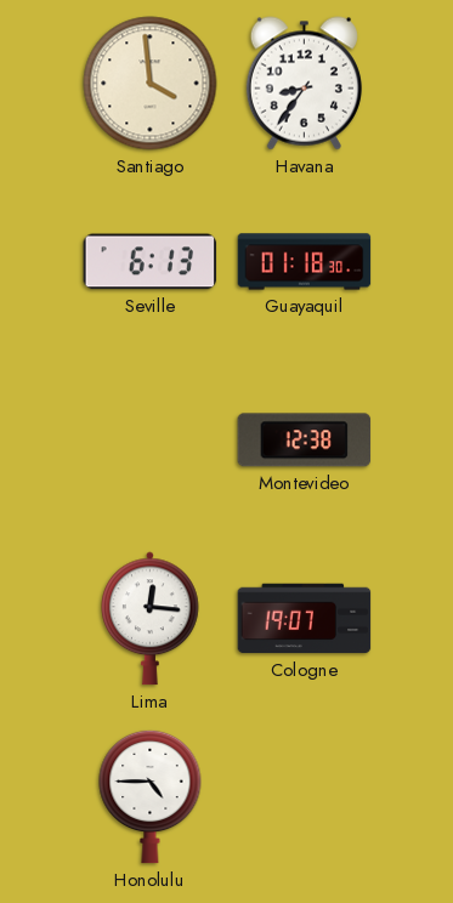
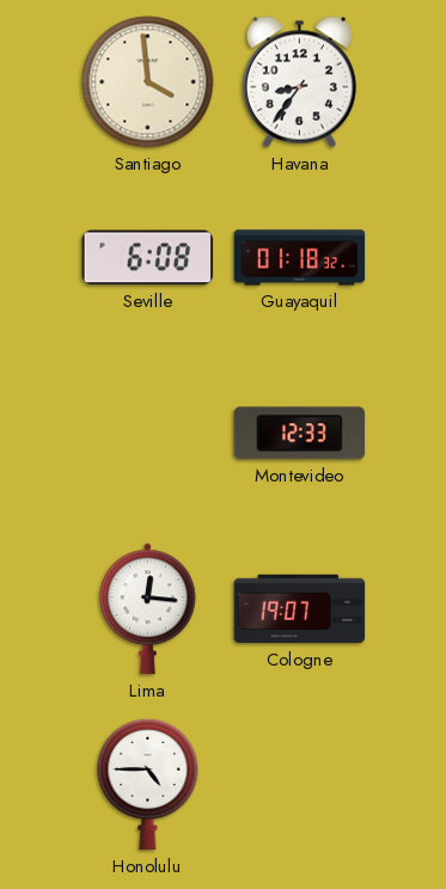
Seville: 6:13 -> 6:08
Guayaquil: 01:18:30 -> 01:18:32
Montevideo: 12:38 -> 12:33
